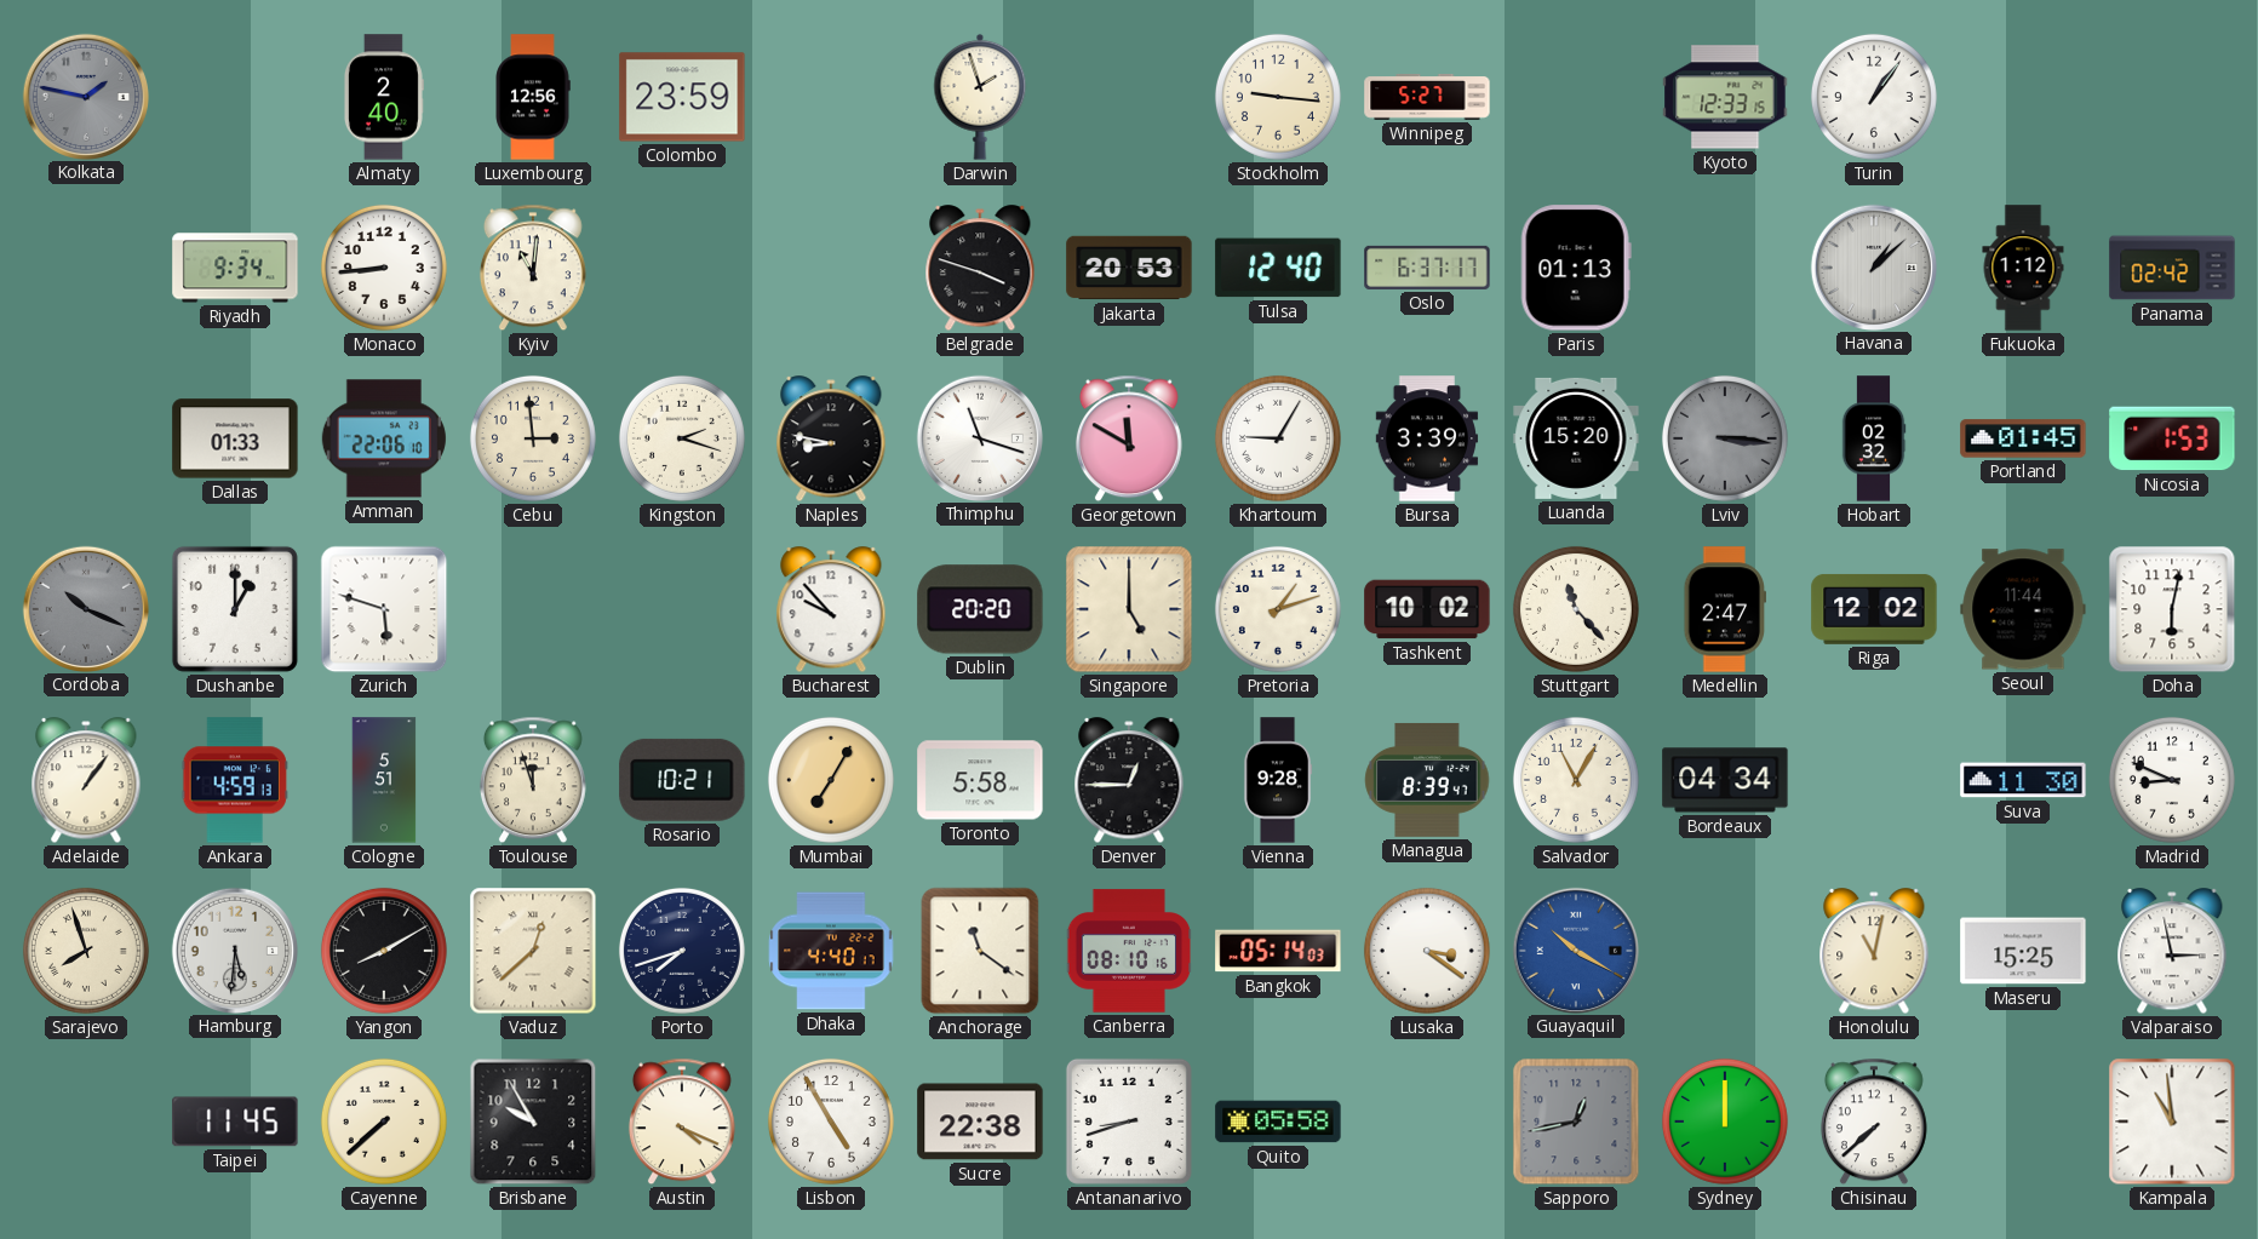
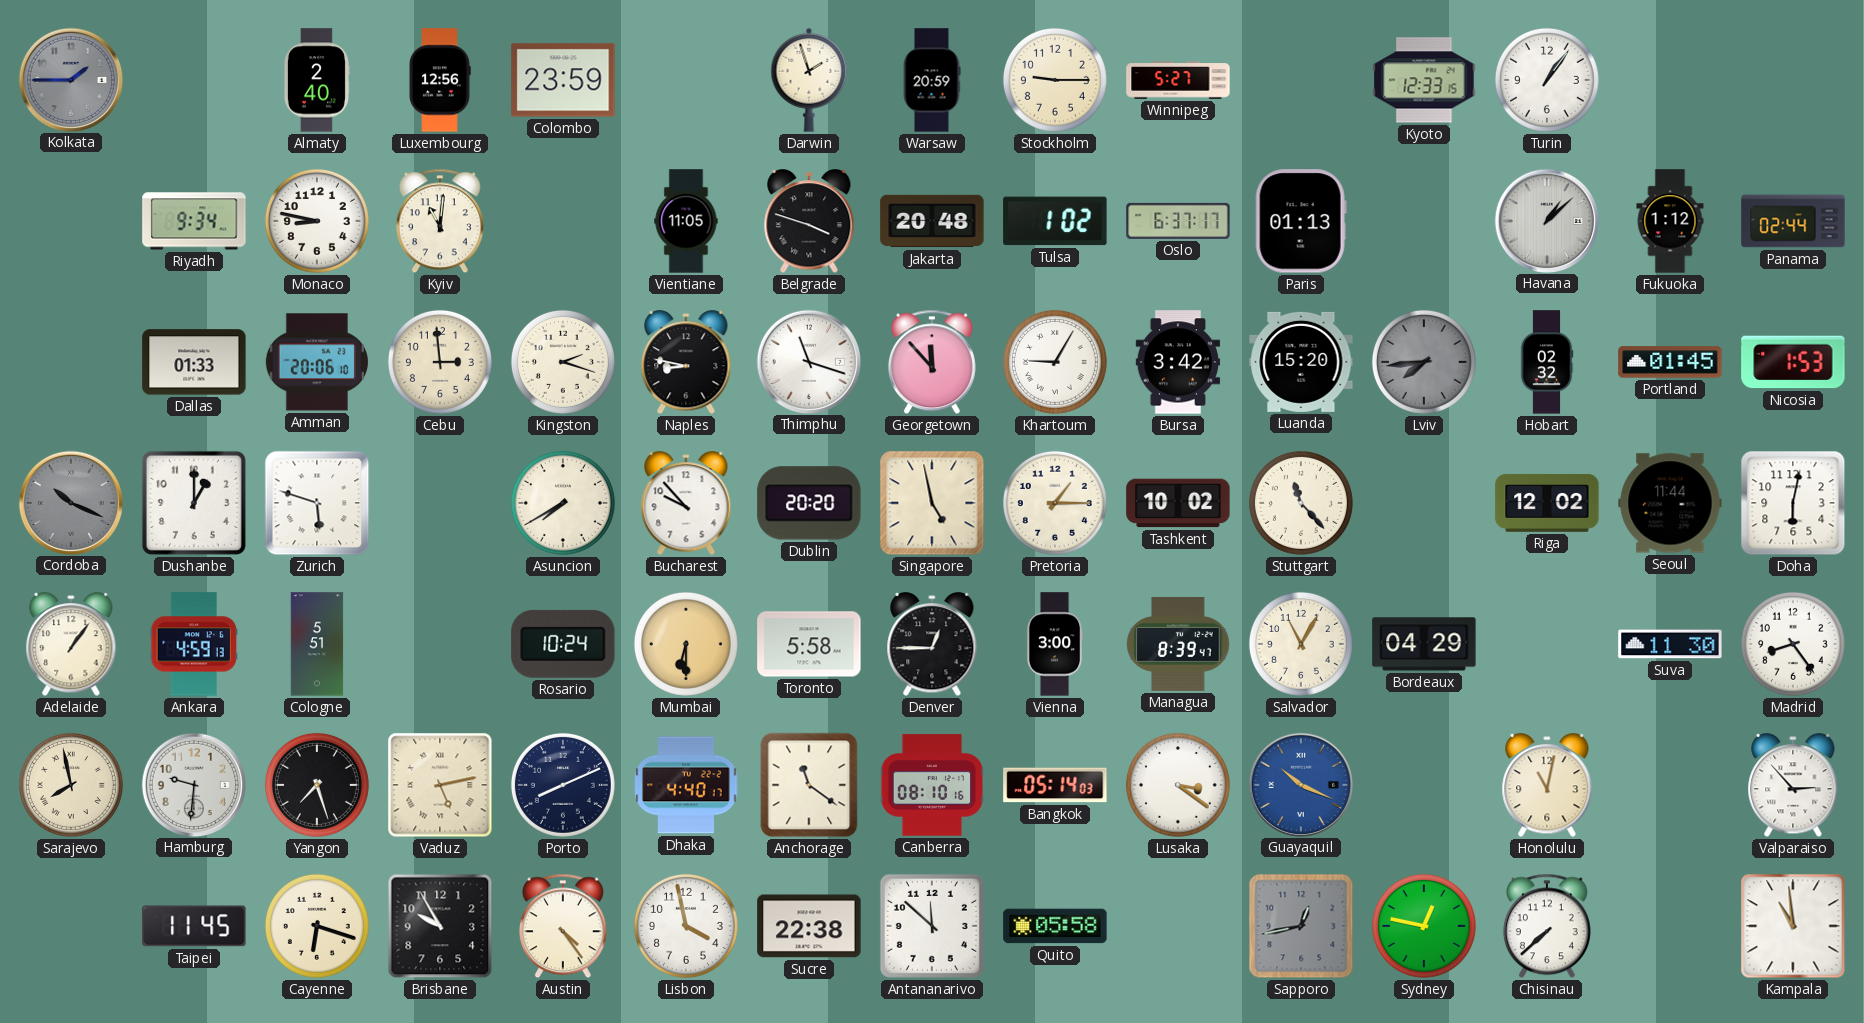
Kolkata: 1:47 -> 1:45
Warsaw: none -> 20:59
Stockholm: 9:16 -> 9:15
Monaco: 8:44 -> 8:47
Vientiane: none -> 11:05
Jakarta: 20:53 -> 20:48
Tulsa: 12:40 -> 1:02
Panama: 02:42 -> 02:44
Amman: 22:06 -> 20:06
Georgetown: 11:50 -> 11:53
Bursa: 3:39 -> 3:42
Lviv: 3:16 -> 7:44
Asuncion: none -> 7:40
Singapore: 5:00 -> 4:58
Pretoria: 1:12 -> 1:15
Medellin: 2:47 -> none
Toulouse: 11:57 -> none
Rosario: 10:21 -> 10:24
Mumbai: 7:05 -> 6:30
Vienna: 9:28 -> 3:00
Bordeaux: 04:34 -> 04:29
Madrid: 8:49 -> 8:24
Sarajevo: 7:57 -> 7:58
Hamburg: 5:31 -> 9:31
Yangon: 8:10 -> 7:27
Vaduz: 12:38 -> 5:13
Porto: 7:42 -> 8:11
Guayaquil: 10:20 -> 10:19
Maseru: 15:25 -> none
Valparaiso: 2:58 -> 2:53
Cayenne: 7:38 -> 6:18
Austin: 4:19 -> 4:24
Lisbon: 4:55 -> 3:58
Antananarivo: 8:42 -> 11:52
Sydney: 12:00 -> 12:47
